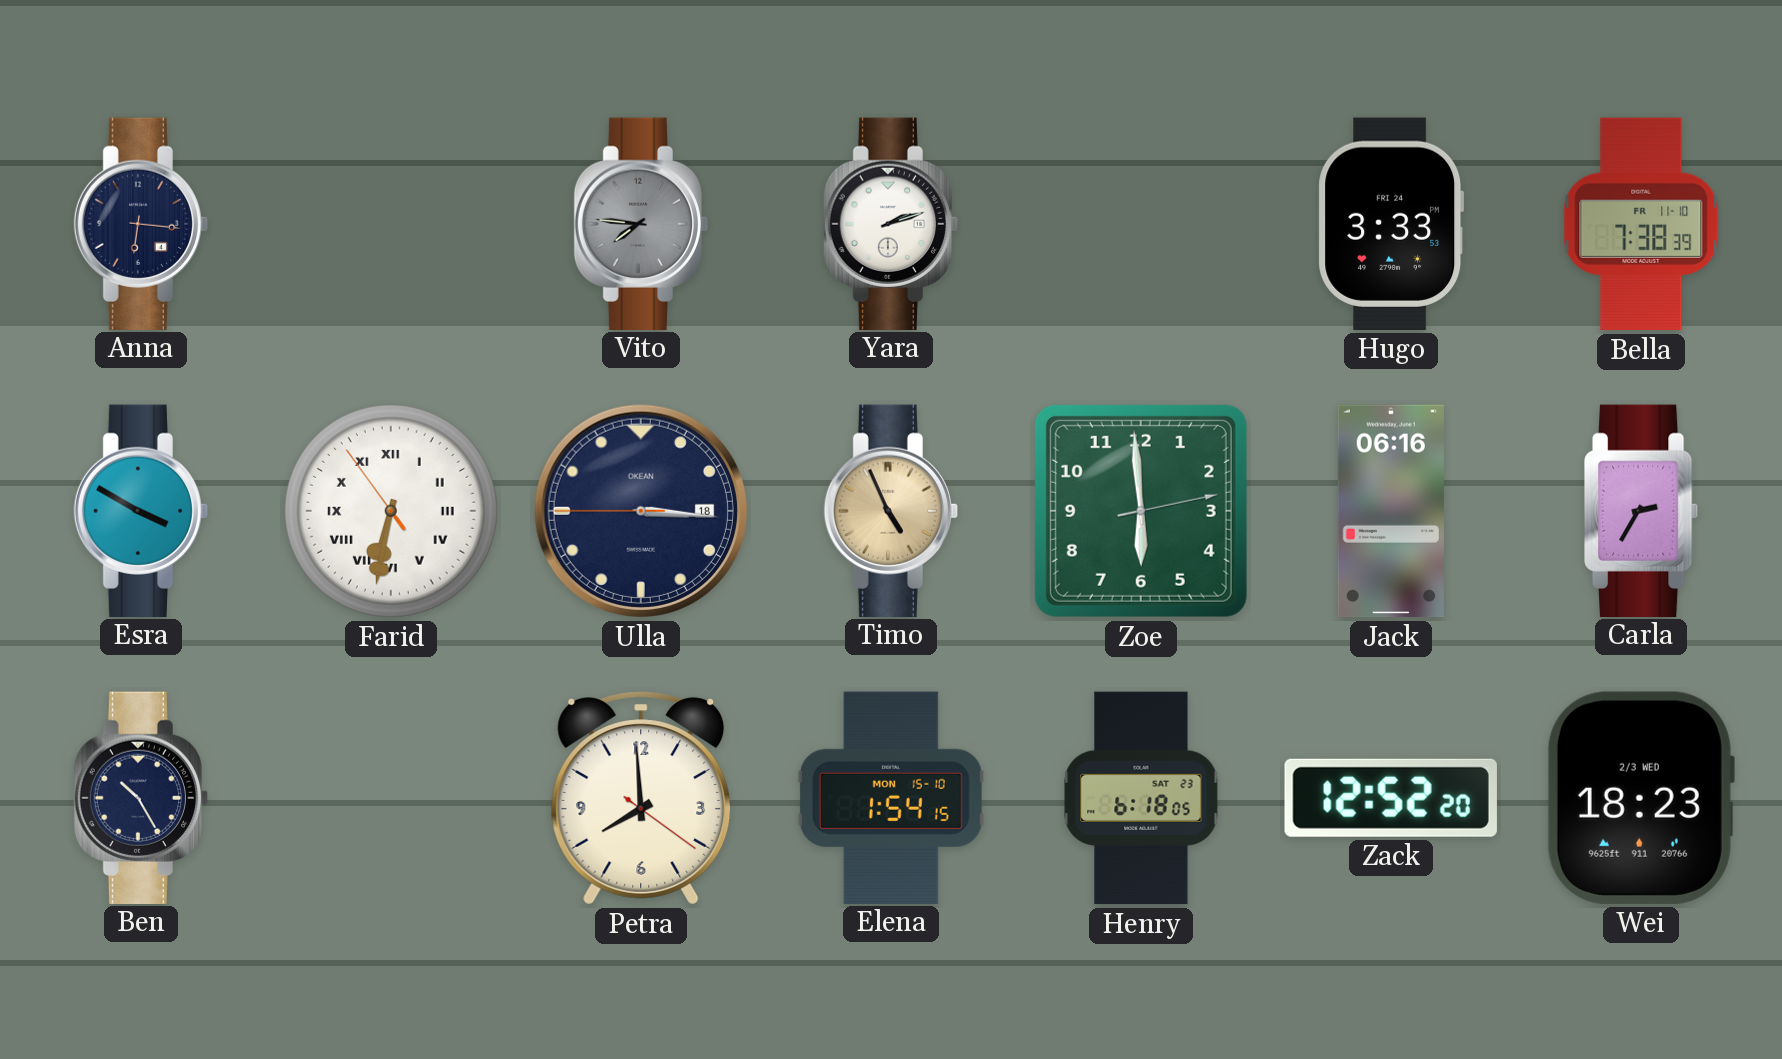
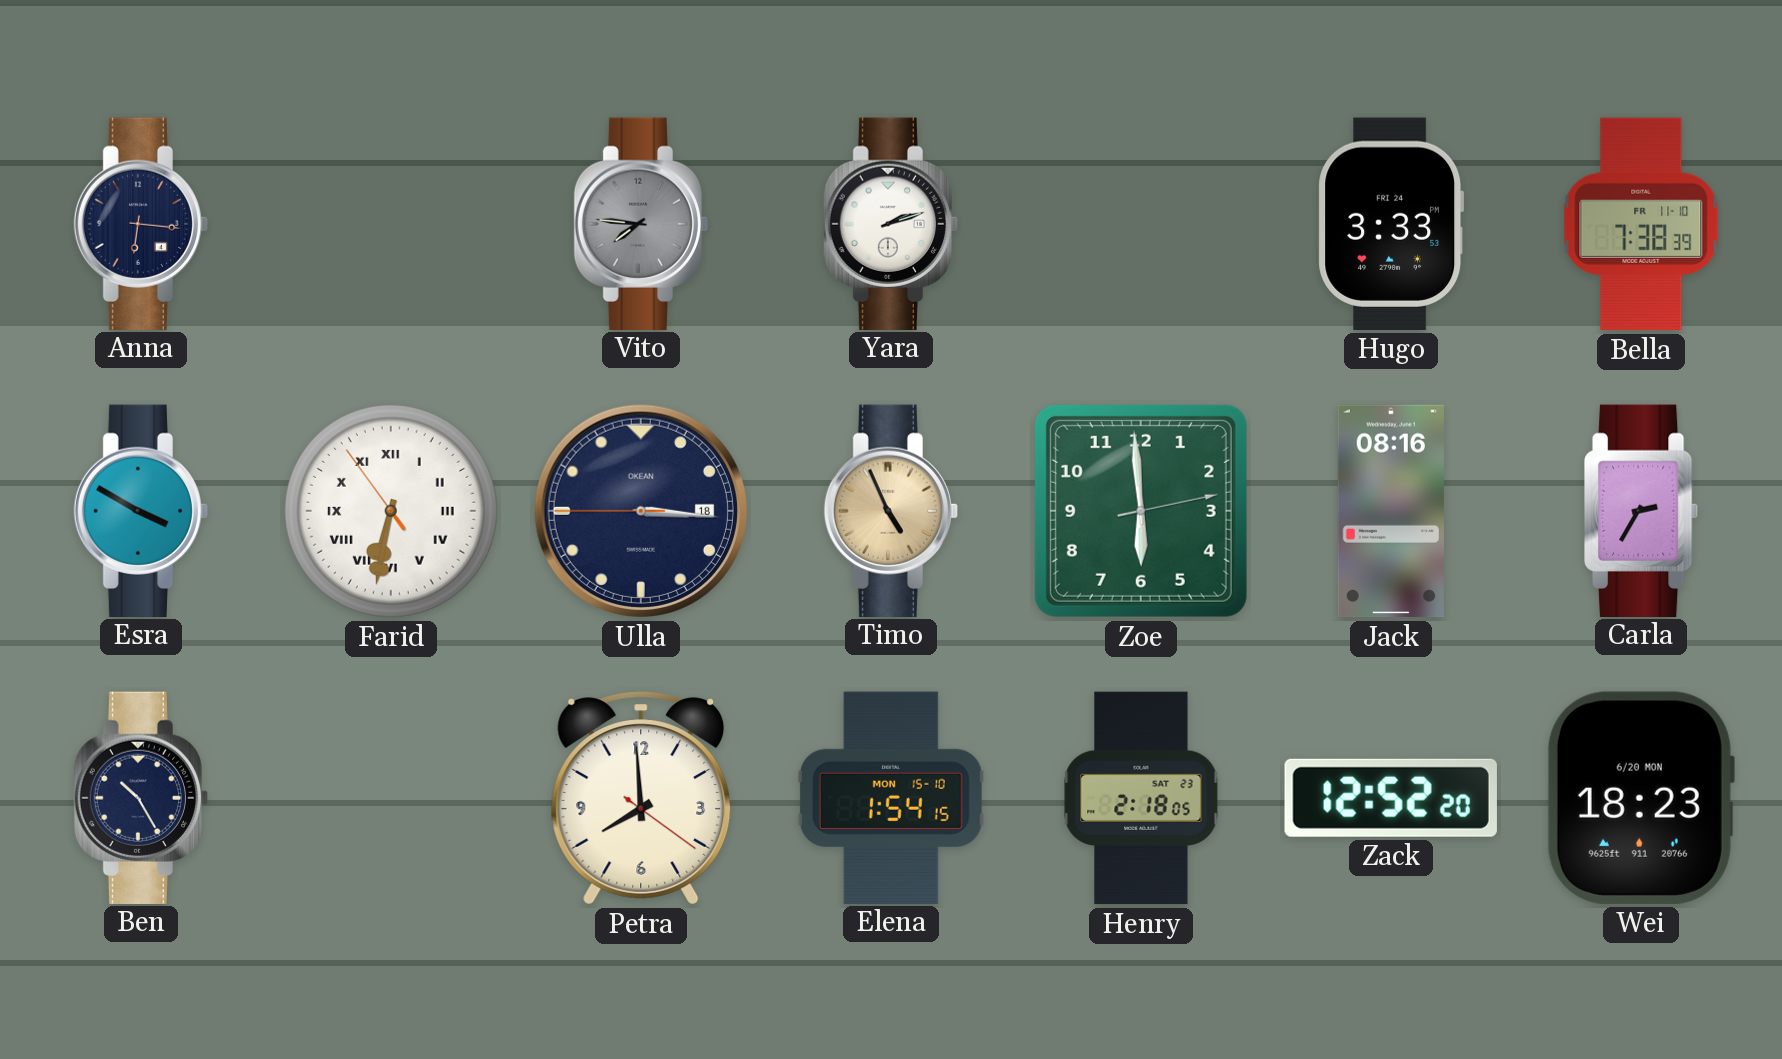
Jack: 06:16 -> 08:16
Henry: 6:18 -> 2:18
Wei date: 2/3 WED -> 6/20 MON
